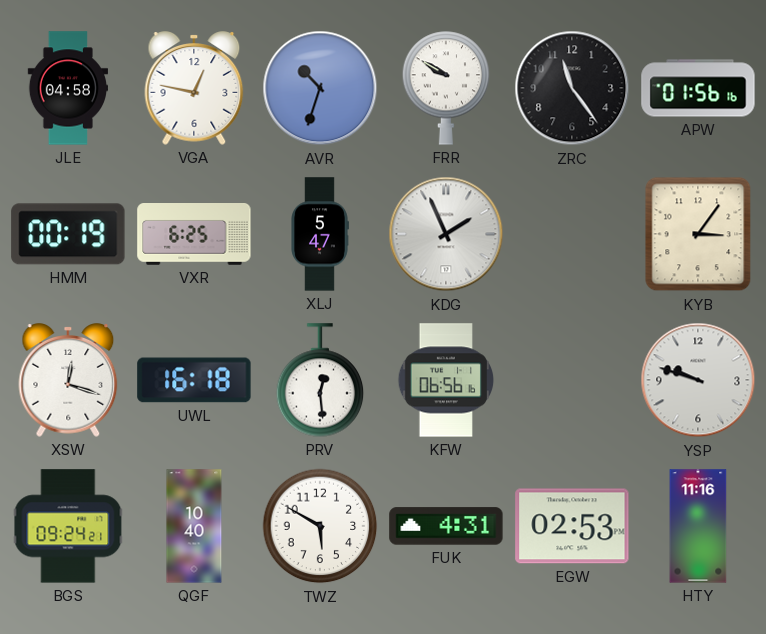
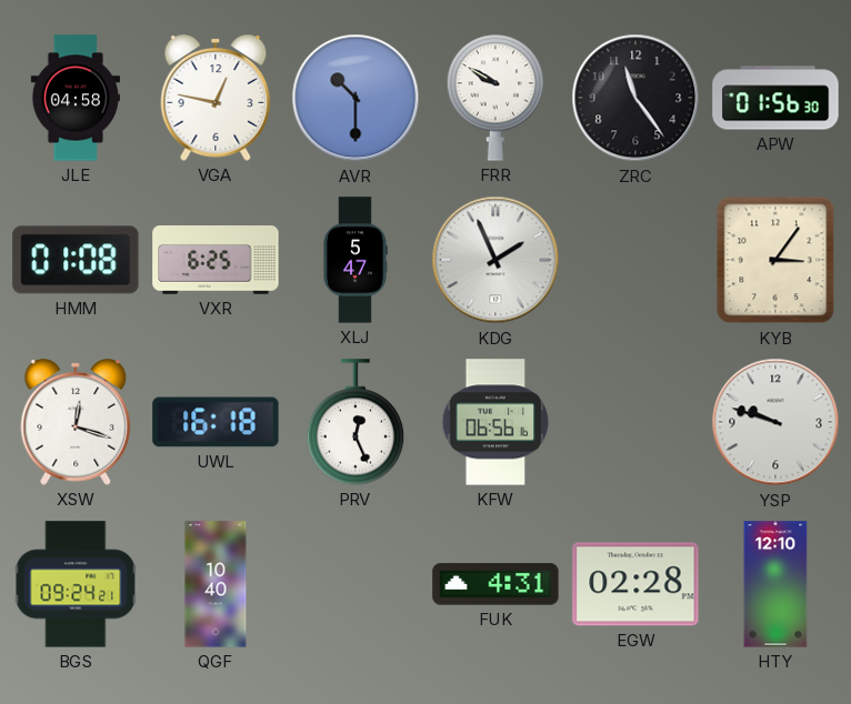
AVR: 10:33 -> 10:30
APW: 01:56:16 -> 01:56:30
HMM: 00:19 -> 01:08
PRV: 12:29 -> 12:26
TWZ: 5:50 -> none
EGW: 02:53 -> 02:28
HTY: 11:16 -> 12:10
